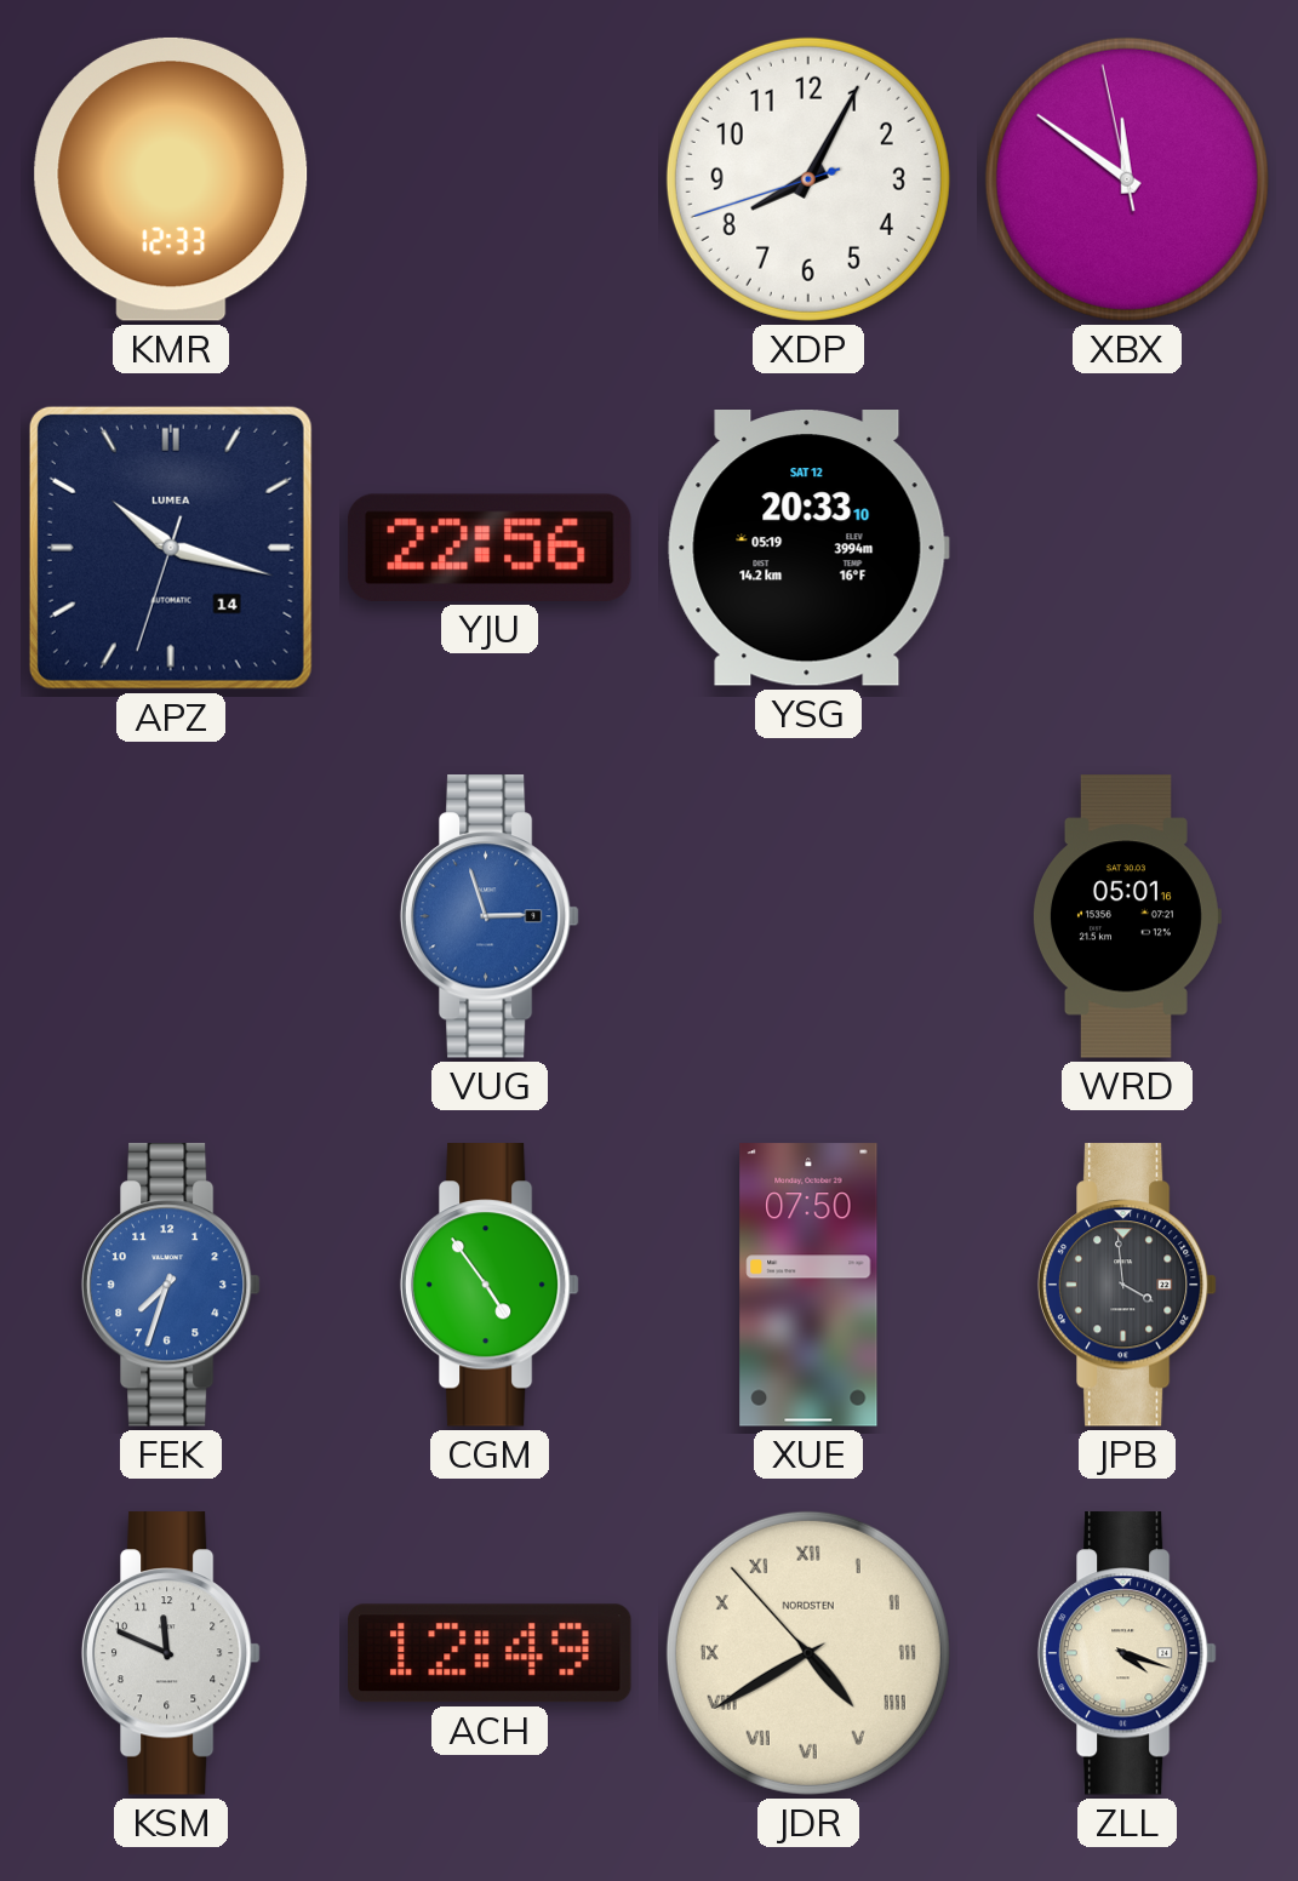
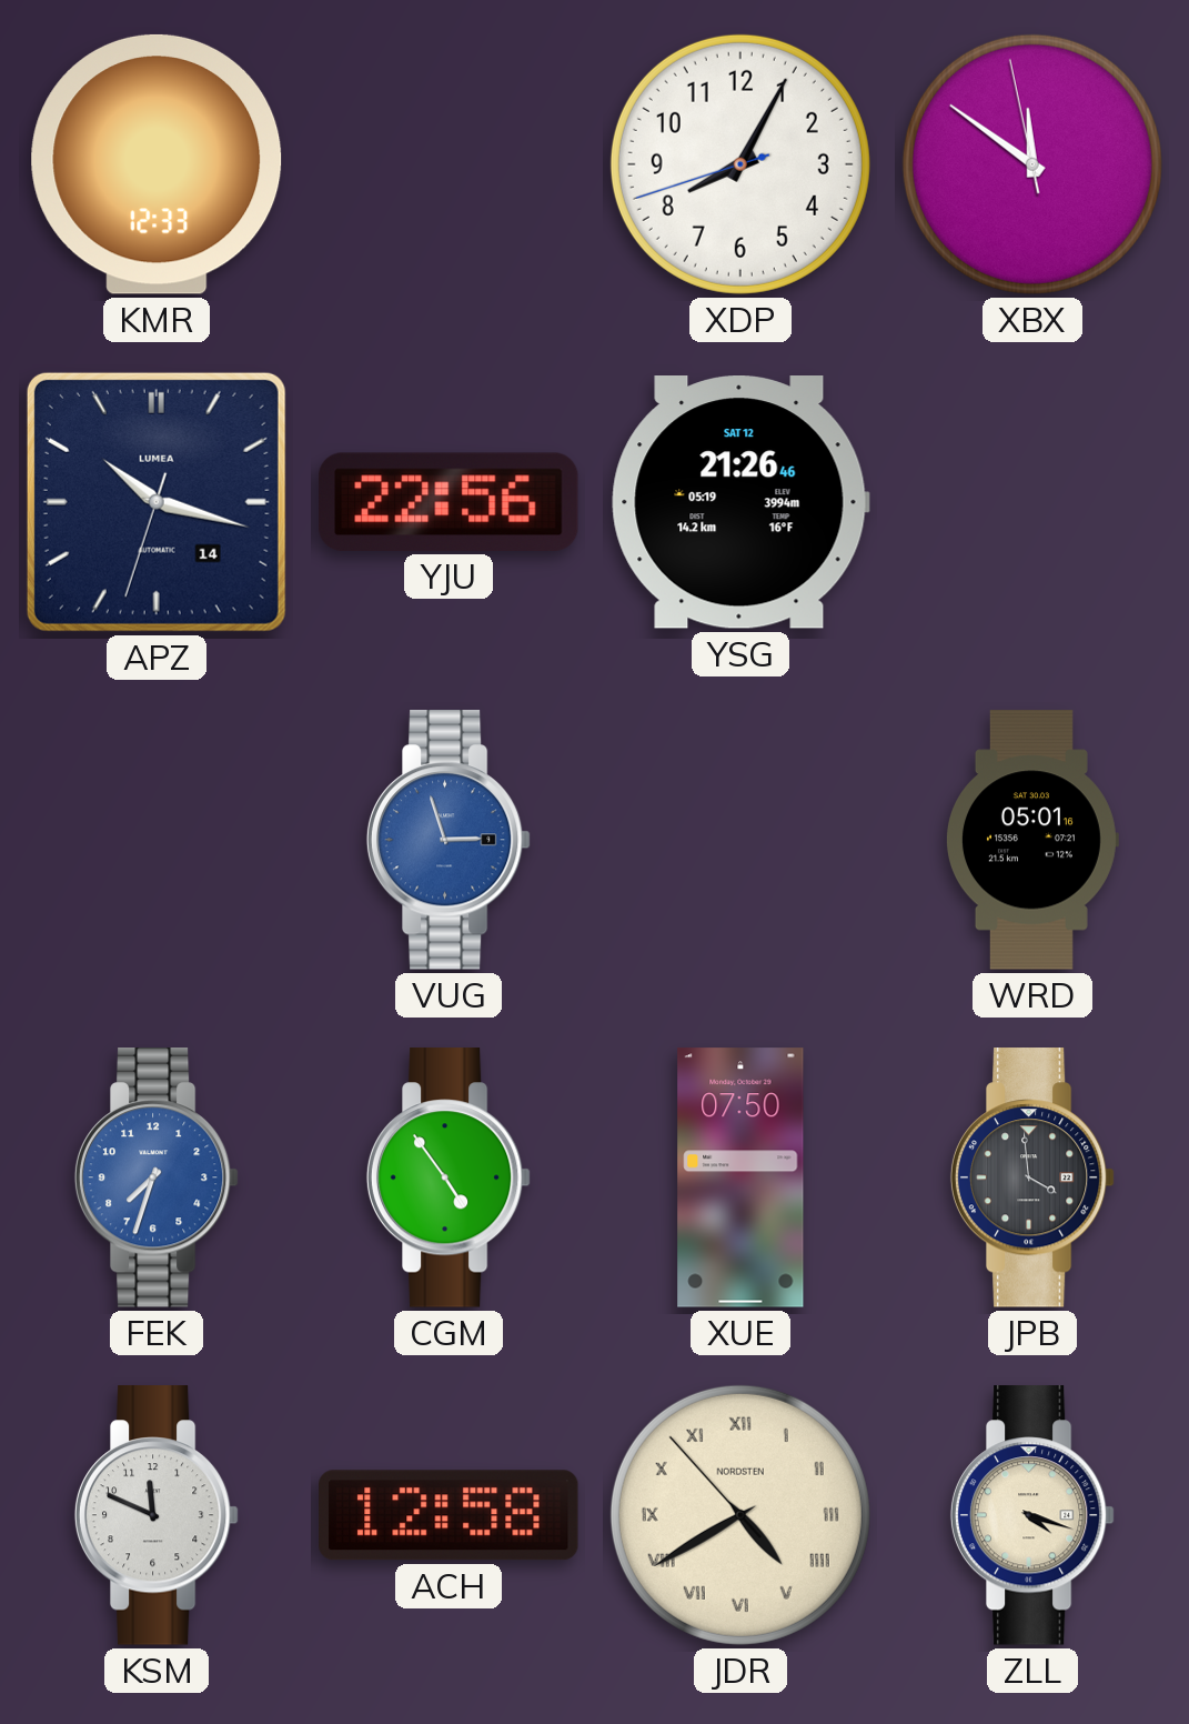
YSG: 20:33 -> 21:26
ACH: 12:49 -> 12:58
